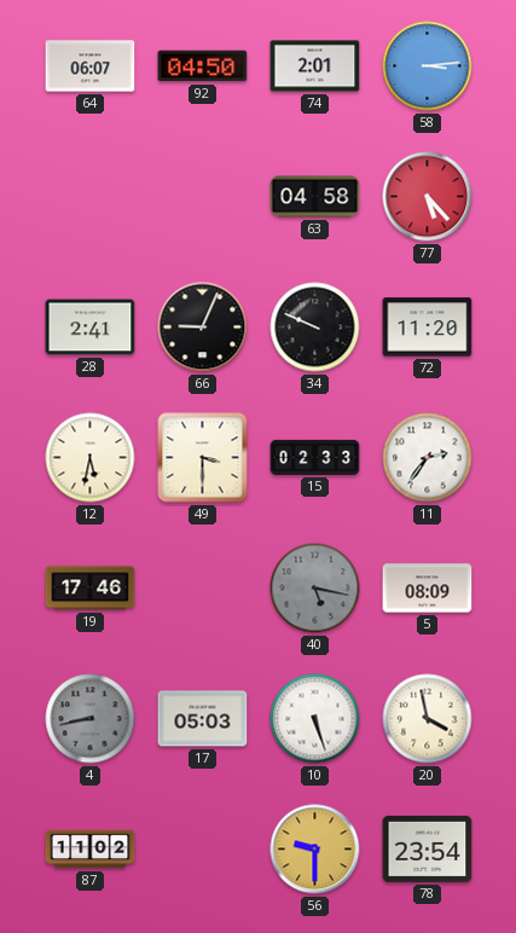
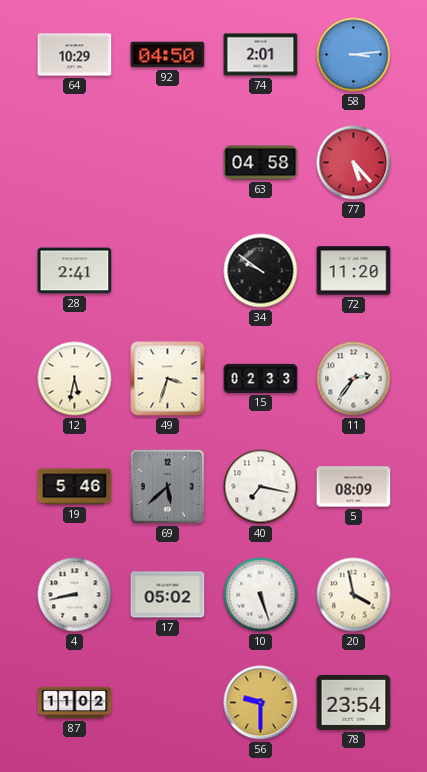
64: 06:07 -> 10:29
66: 9:04 -> none
34: 9:49 -> 9:51
49: 3:30 -> 3:33
19: 17:46 -> 5:46
69: none -> 5:38
40: 5:17 -> 7:17
40 dial: grey -> white
4 dial: grey -> white
17: 05:03 -> 05:02
